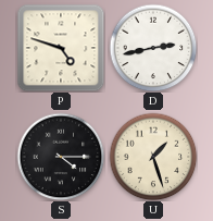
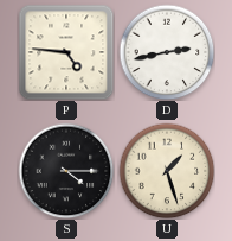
P: 4:48 -> 4:46
